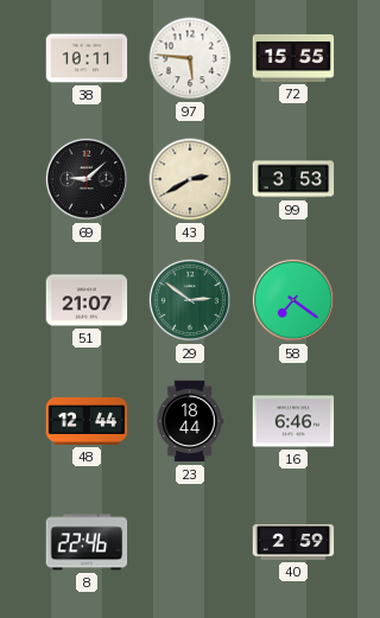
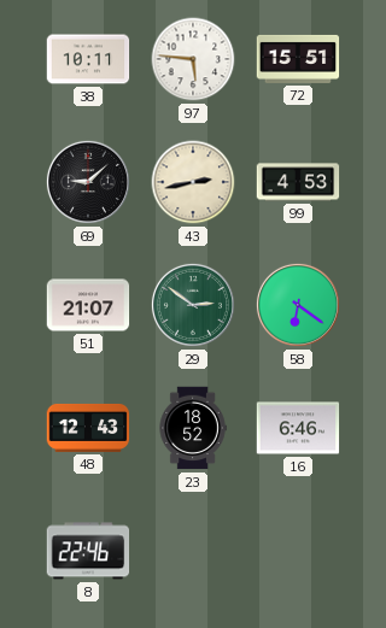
72: 15:55 -> 15:51
43: 2:40 -> 2:43
99: 3:53 -> 4:53
58: 7:21 -> 6:21
48: 12:44 -> 12:43
23: 18:44 -> 18:52
40: 2:59 -> none
